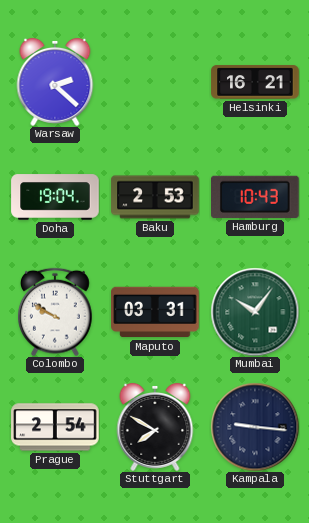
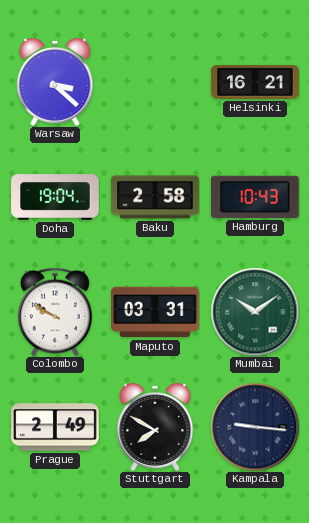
Warsaw: 2:22 -> 3:22
Baku: 2:53 -> 2:58
Mumbai: 10:06 -> 10:09
Prague: 2:54 -> 2:49
